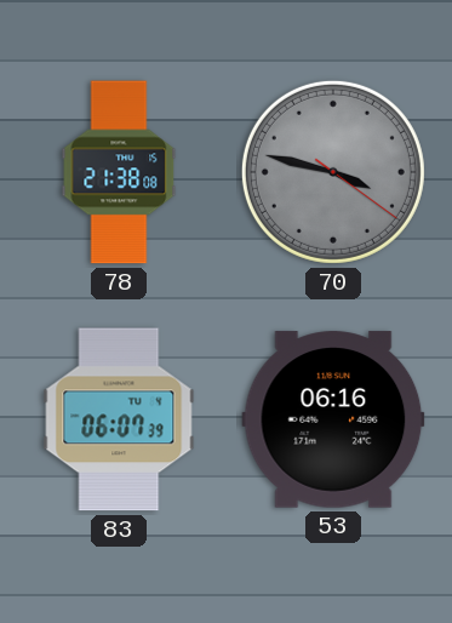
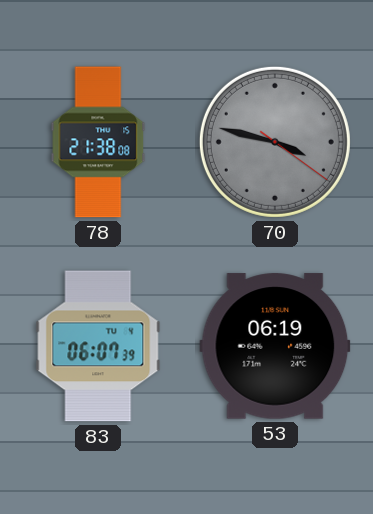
53: 06:16 -> 06:19
